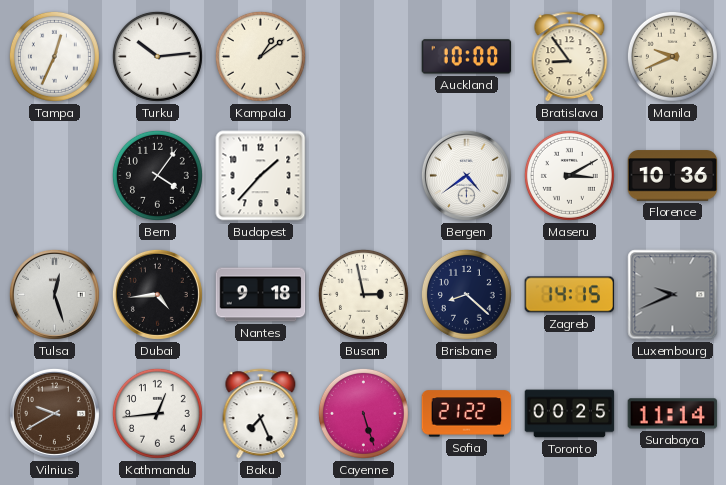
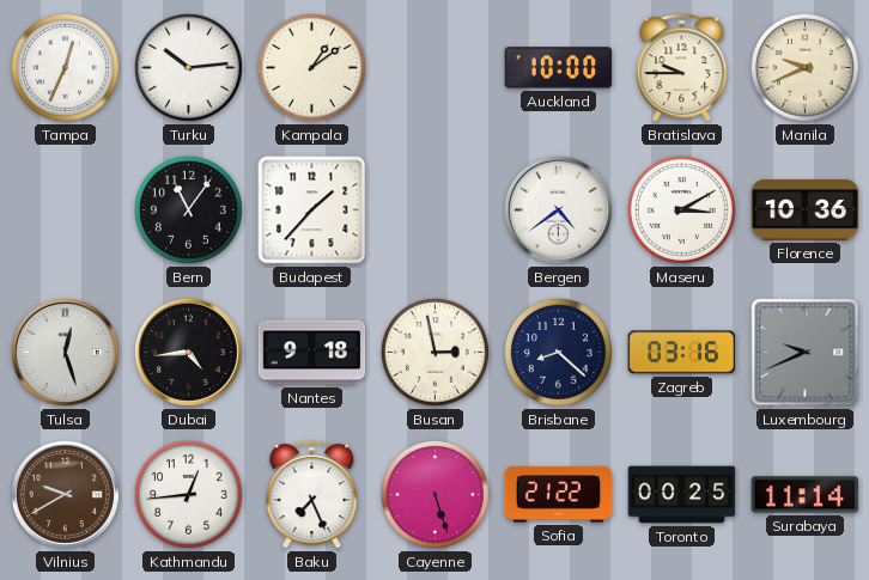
Bratislava: 8:54 -> 9:45
Bern: 4:06 -> 11:06
Zagreb: 14:15 -> 03:16
